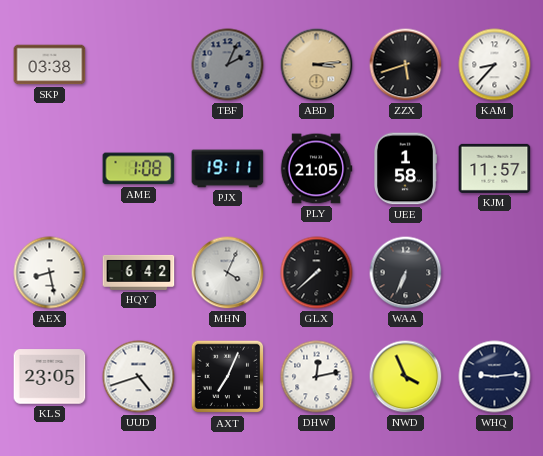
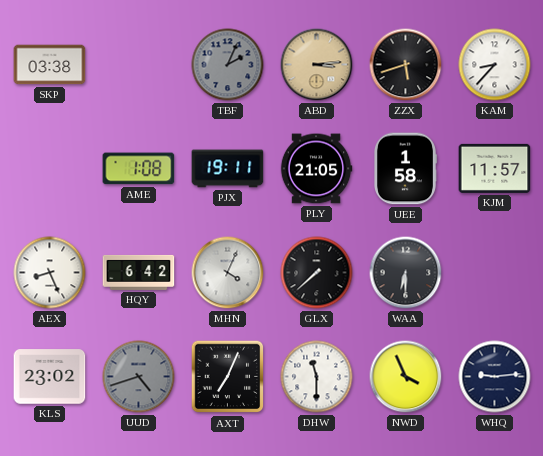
AEX: 8:28 -> 8:26
WAA: 6:34 -> 6:30
KLS: 23:05 -> 23:02
UUD dial: white -> grey
DHW: 12:13 -> 11:30
